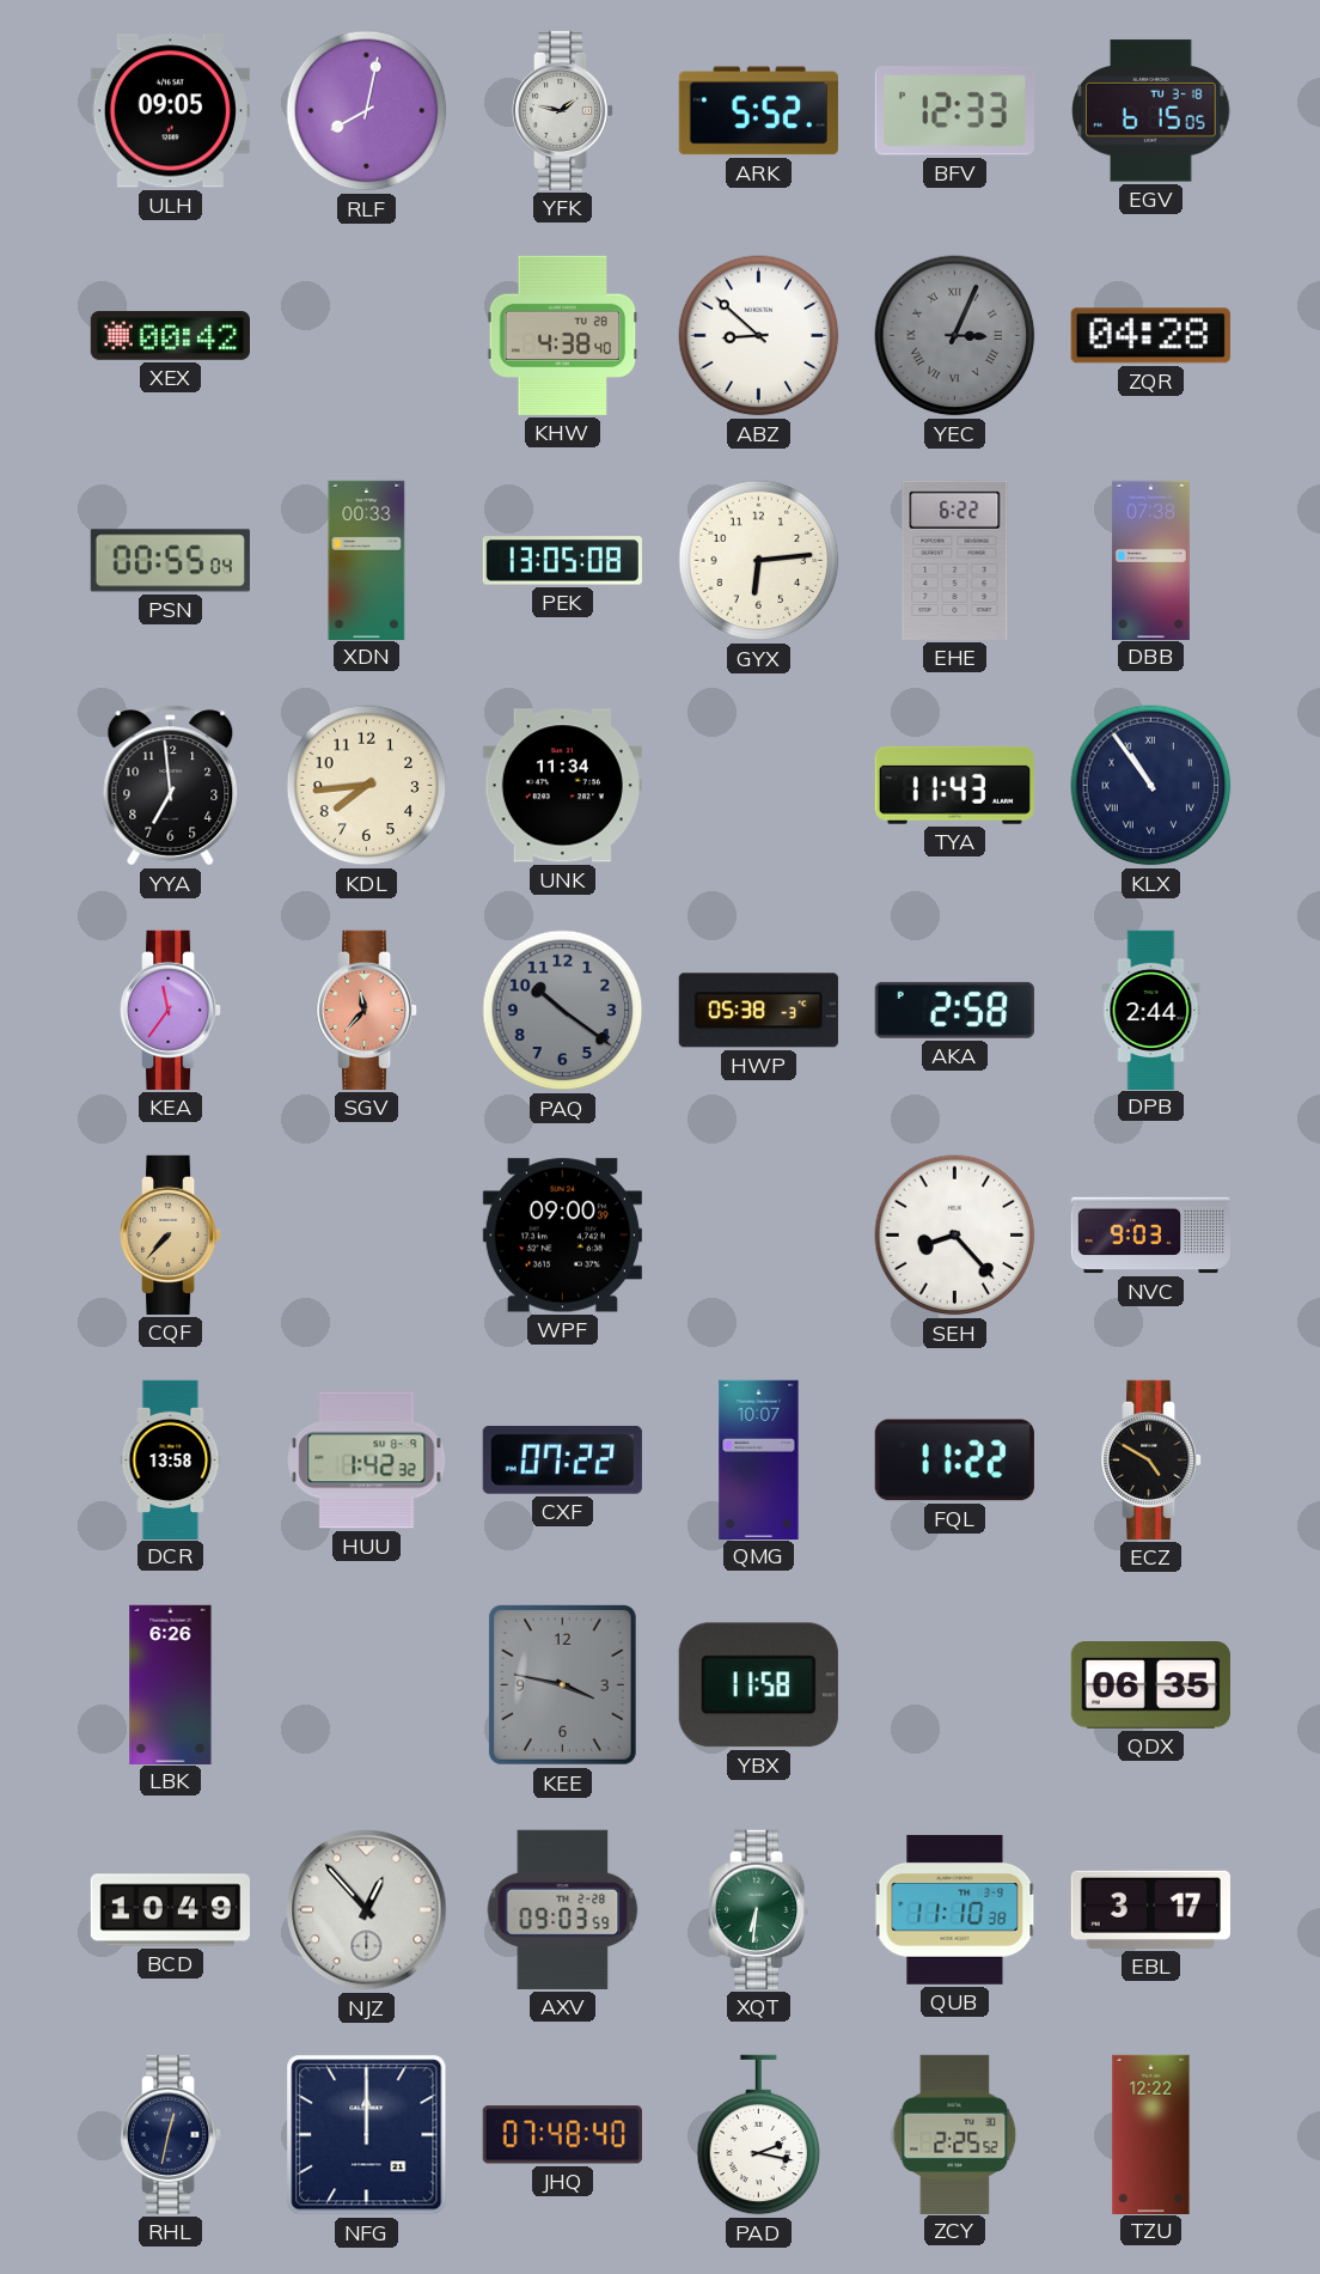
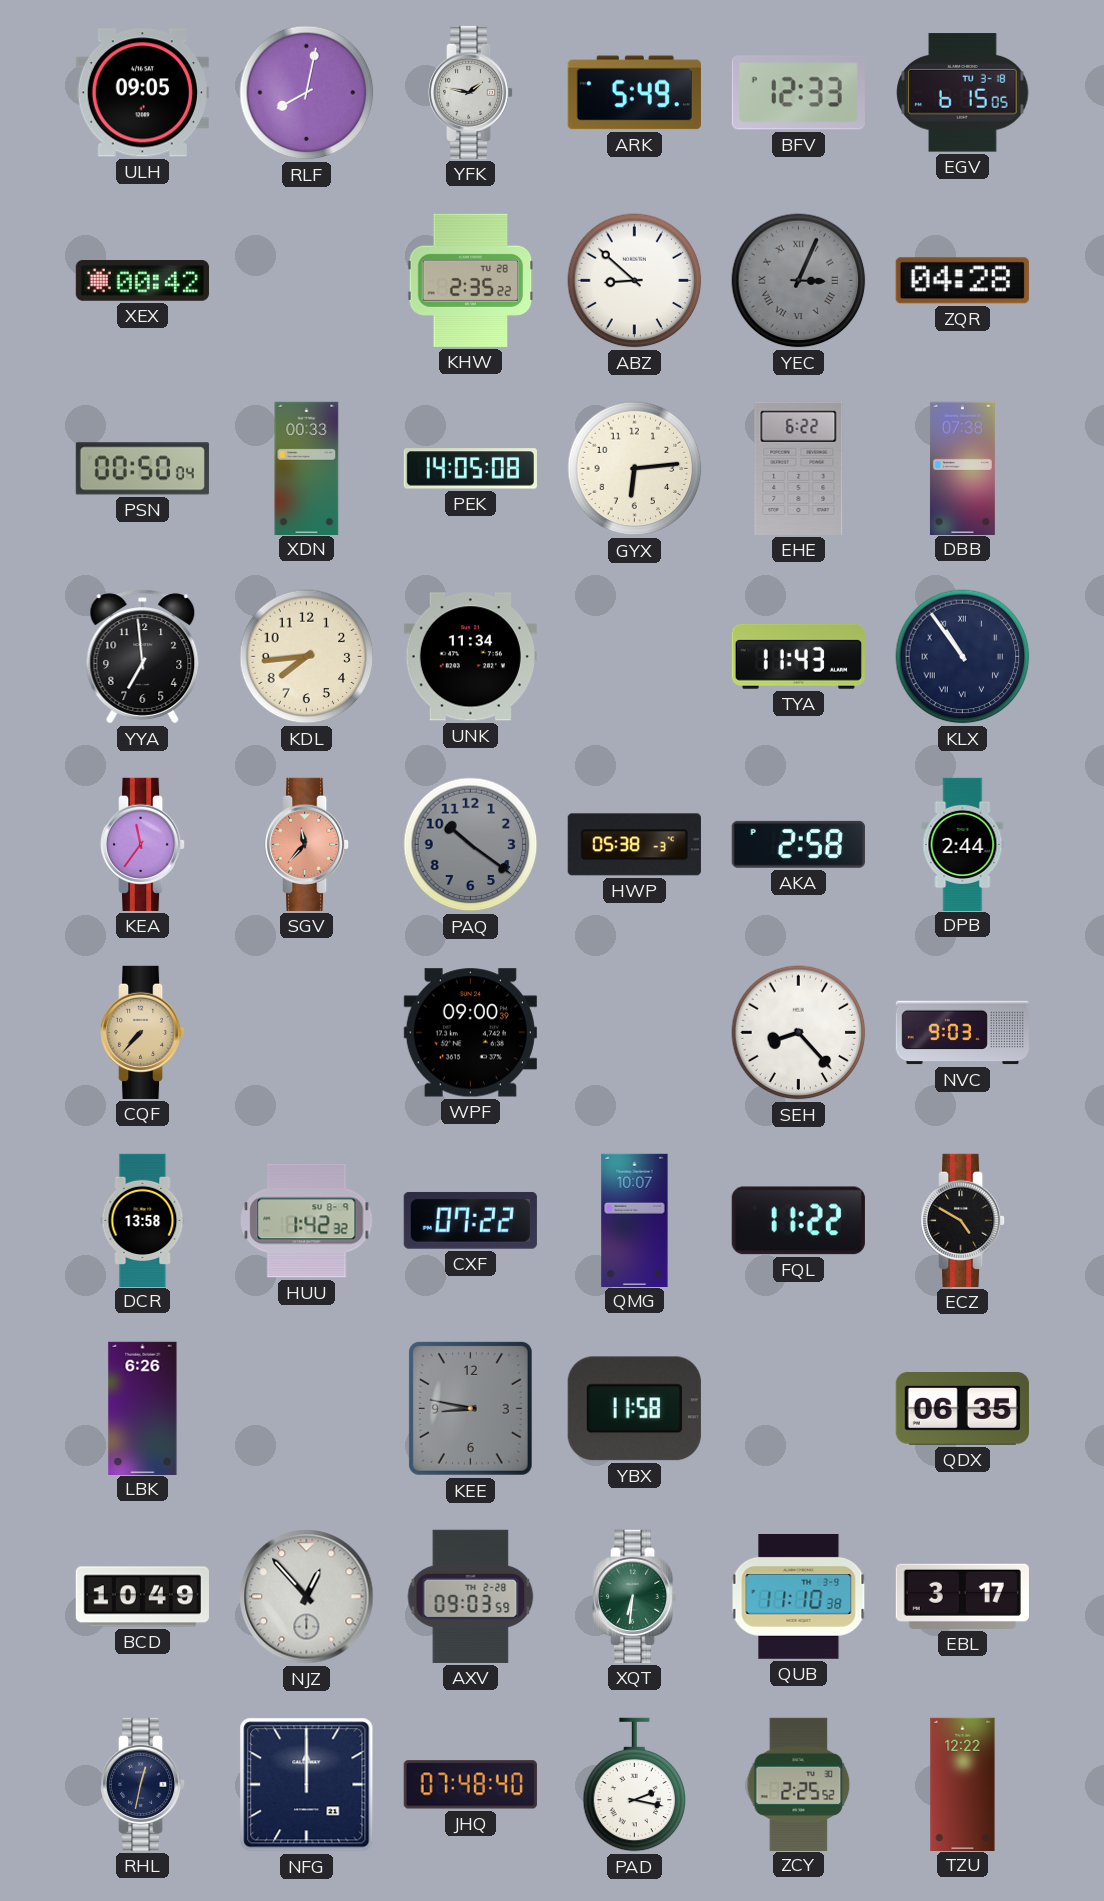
ARK: 5:52 -> 5:49
KHW: 4:38 -> 2:35
PSN: 00:55 -> 00:50
PEK: 13:05 -> 14:05
KEE: 3:47 -> 8:47
